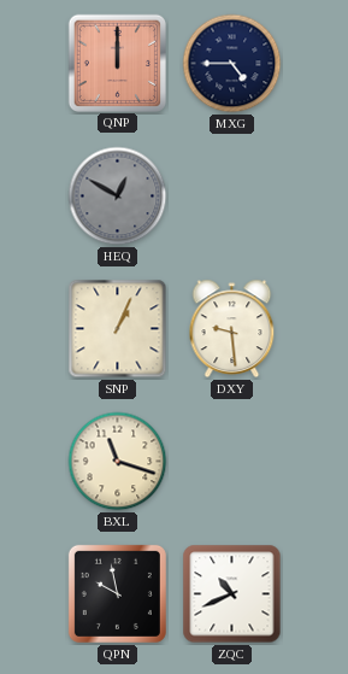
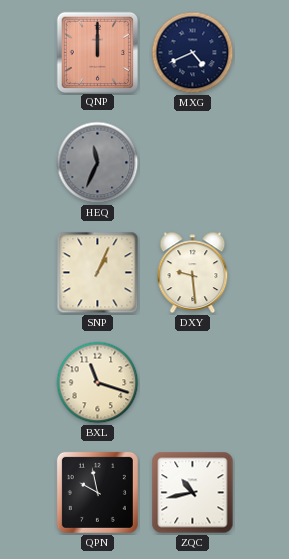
MXG: 4:45 -> 4:41
HEQ: 12:50 -> 11:34
ZQC: 10:41 -> 10:43
